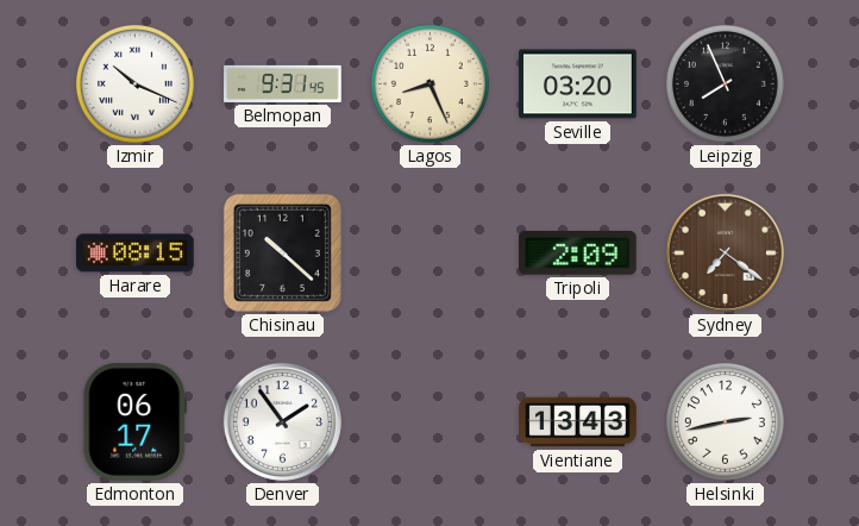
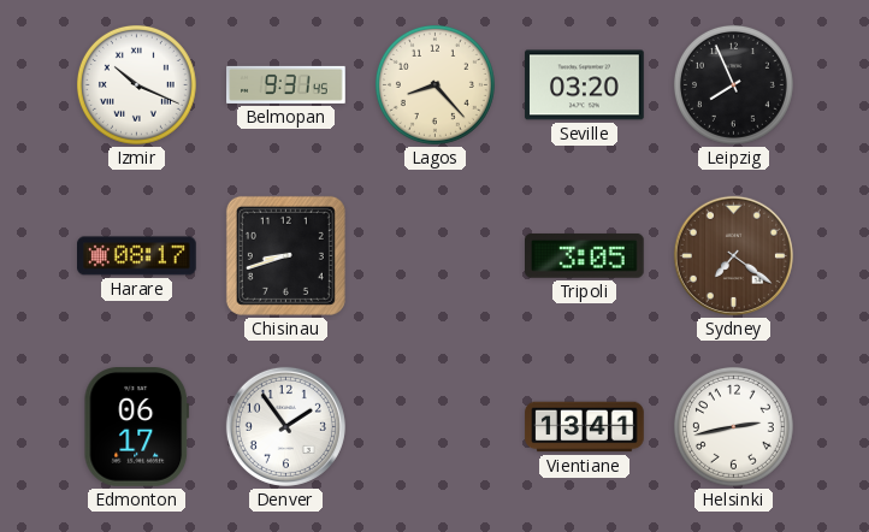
Lagos: 8:26 -> 8:23
Harare: 08:15 -> 08:17
Chisinau: 10:22 -> 8:42
Tripoli: 2:09 -> 3:05
Vientiane: 13:43 -> 13:41
